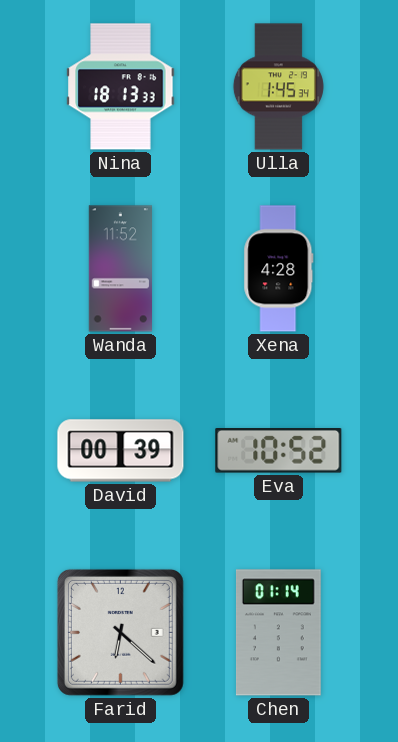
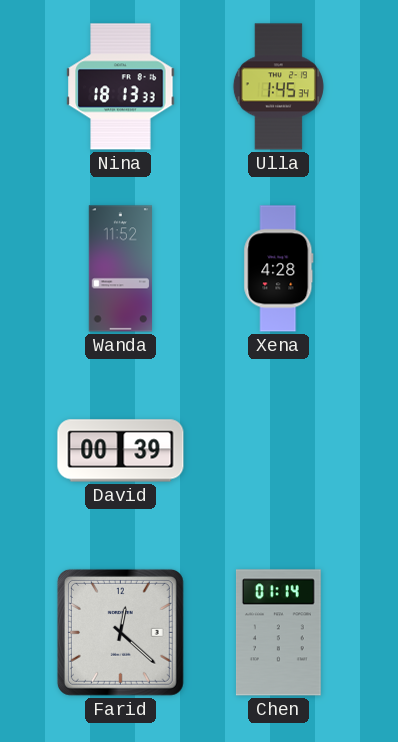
Eva: 10:52 -> none
Farid: 6:22 -> 12:22
